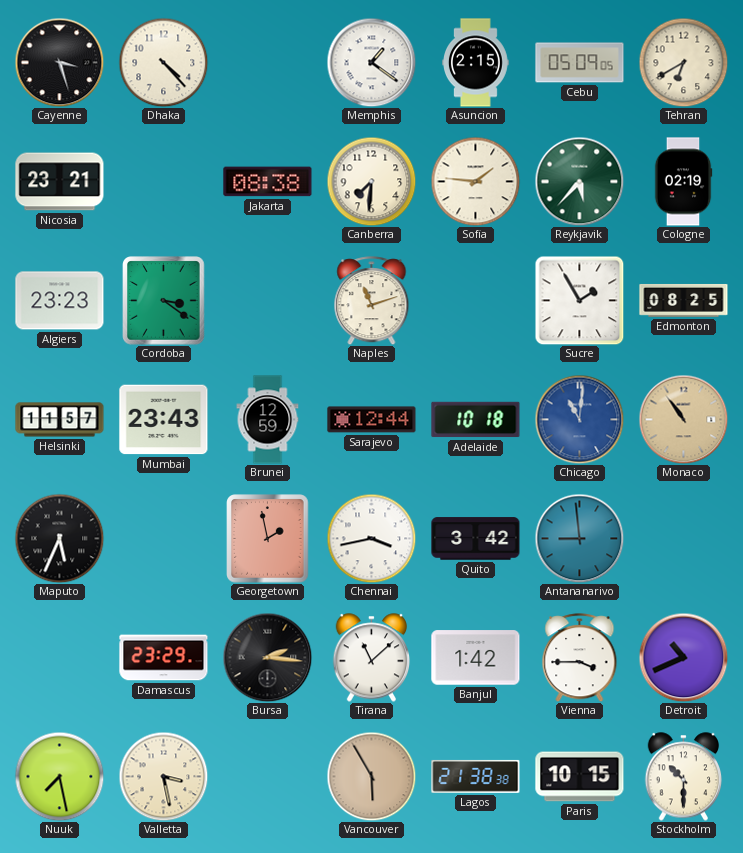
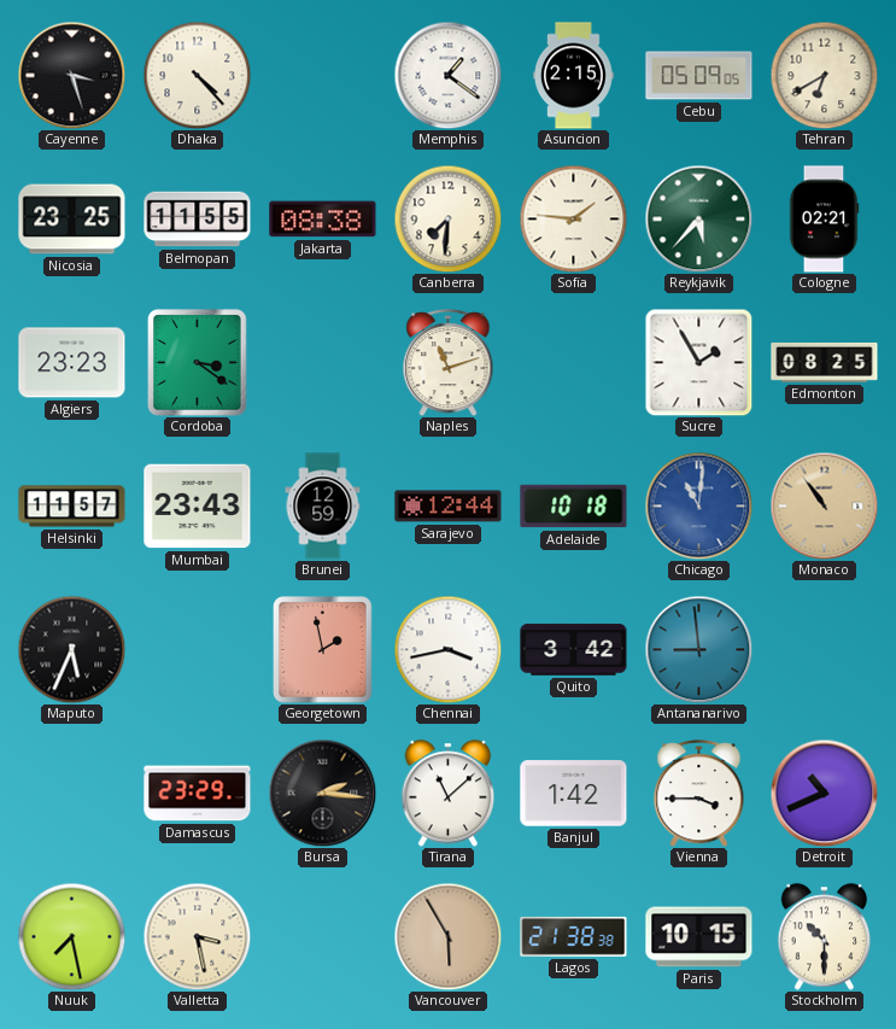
Nicosia: 23:21 -> 23:25
Belmopan: none -> 11:55
Cologne: 02:19 -> 02:21
